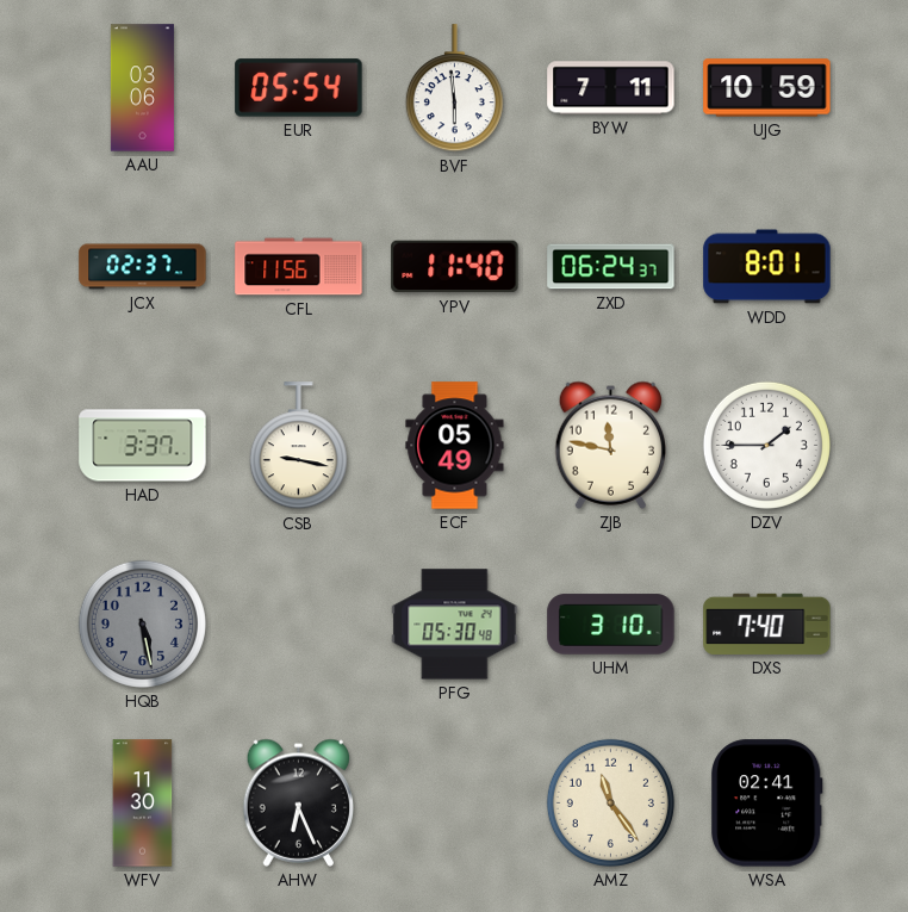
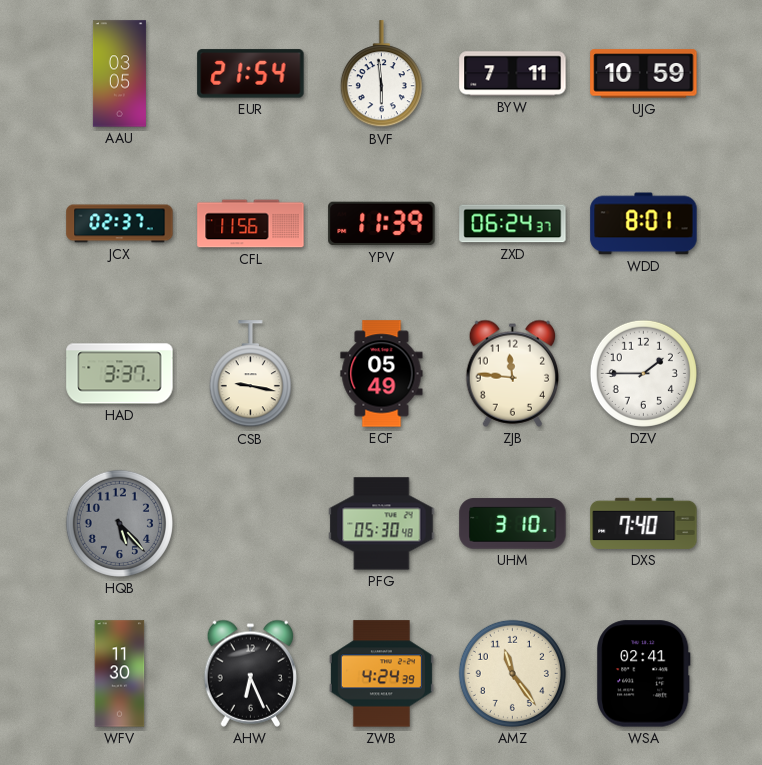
AAU: 03:06 -> 03:05
EUR: 05:54 -> 21:54
YPV: 11:40 -> 11:39
ZJB: 11:47 -> 11:46
HQB: 5:28 -> 5:23
ZWB: none -> 4:24
